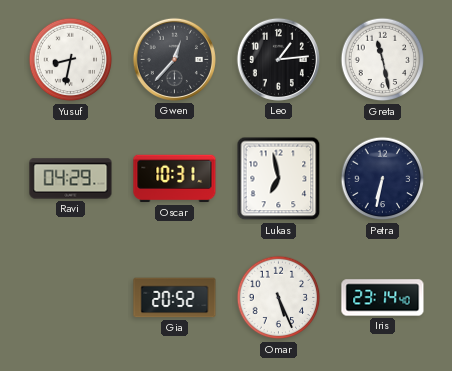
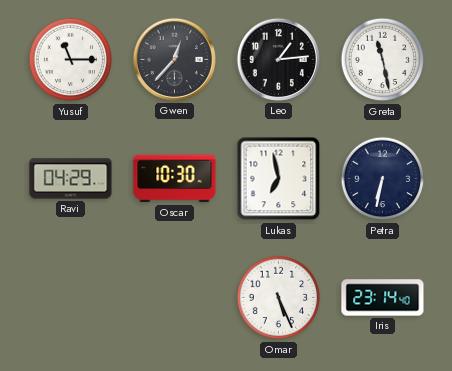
Yusuf: 8:32 -> 11:15
Oscar: 10:31 -> 10:30
Gia: 20:52 -> none
